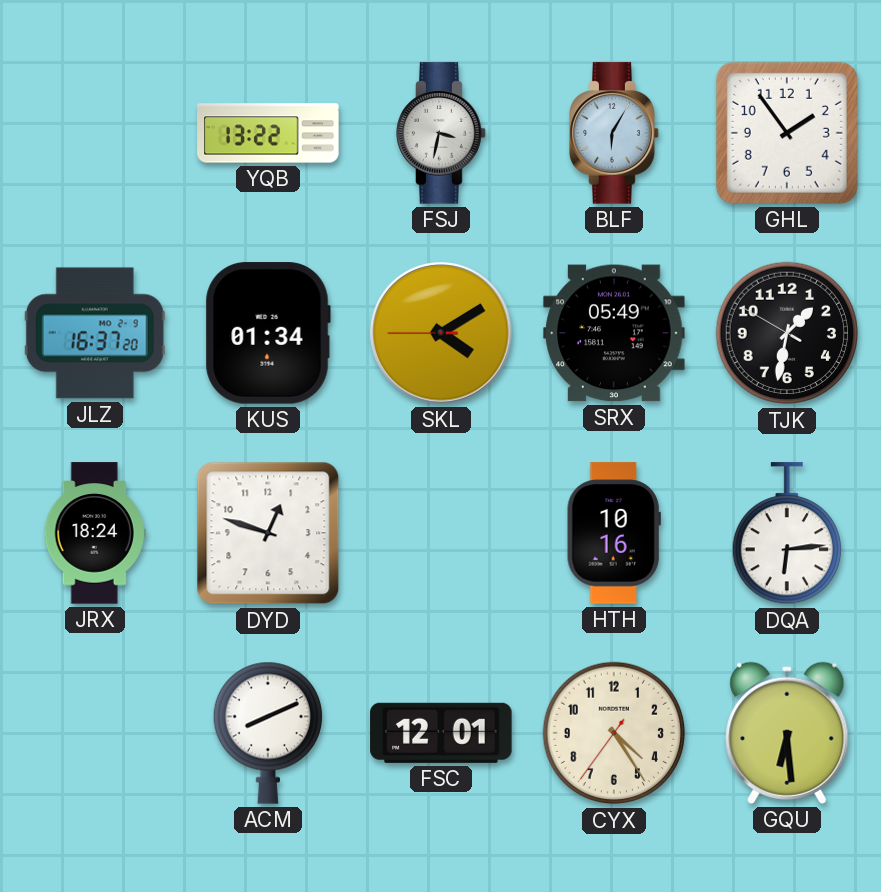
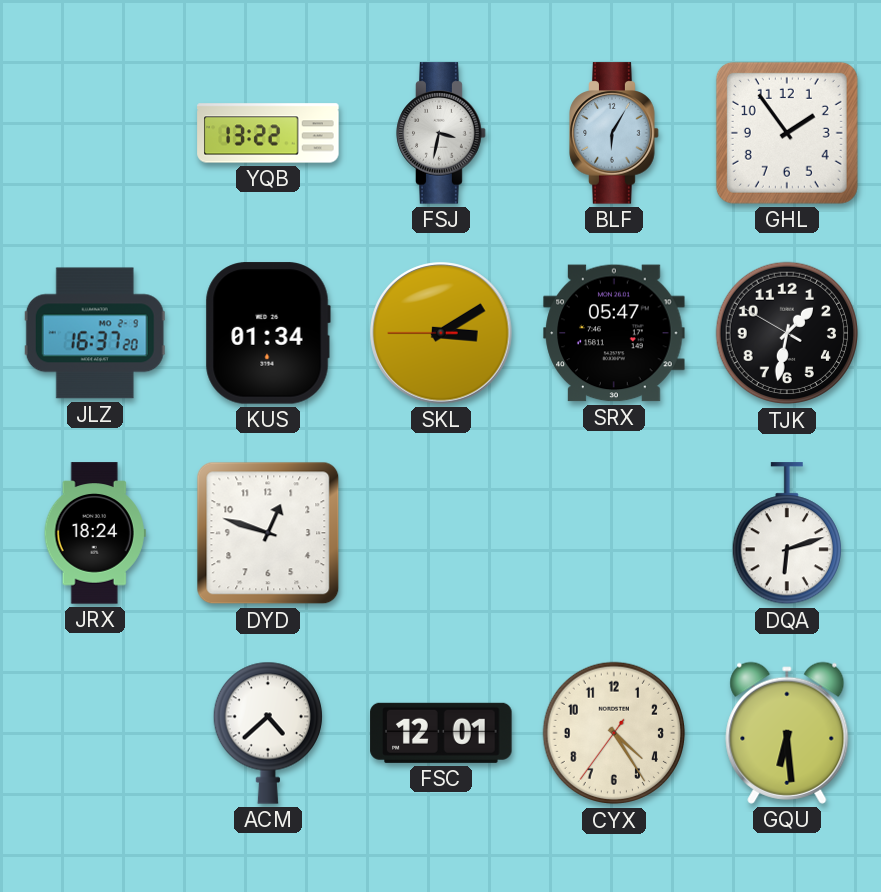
SKL: 4:09 -> 3:09
SRX: 05:49 -> 05:47
HTH: 10:16 -> none
DQA: 6:14 -> 6:12
ACM: 8:11 -> 4:38
